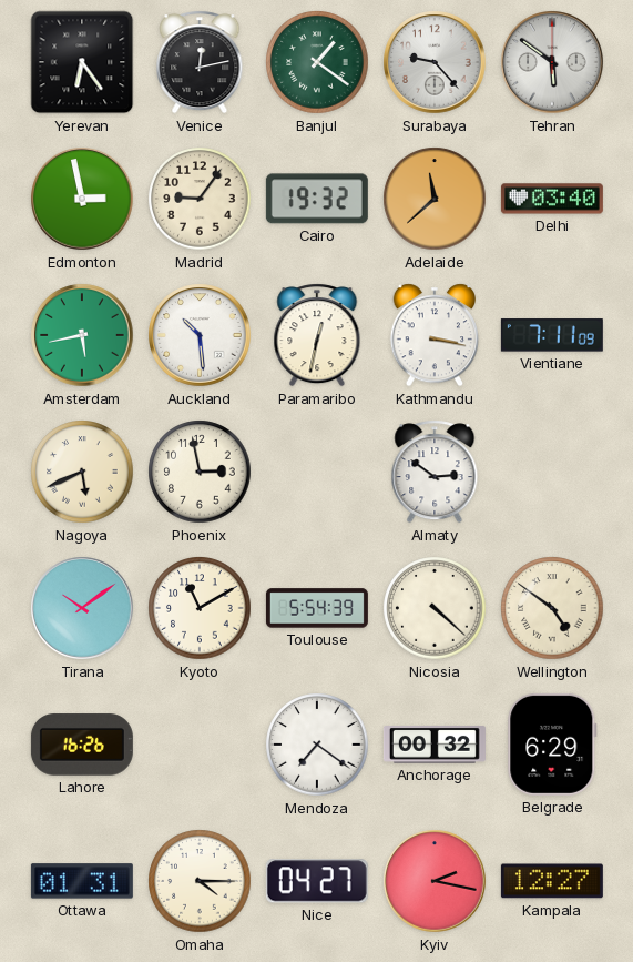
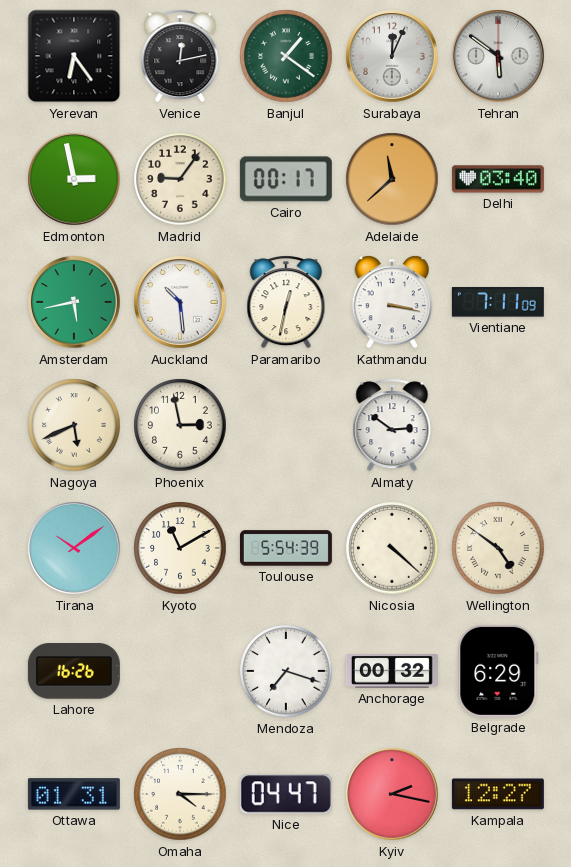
Surabaya: 9:23 -> 12:04
Cairo: 19:32 -> 00:17
Mendoza: 7:21 -> 7:18
Nice: 04:27 -> 04:47
